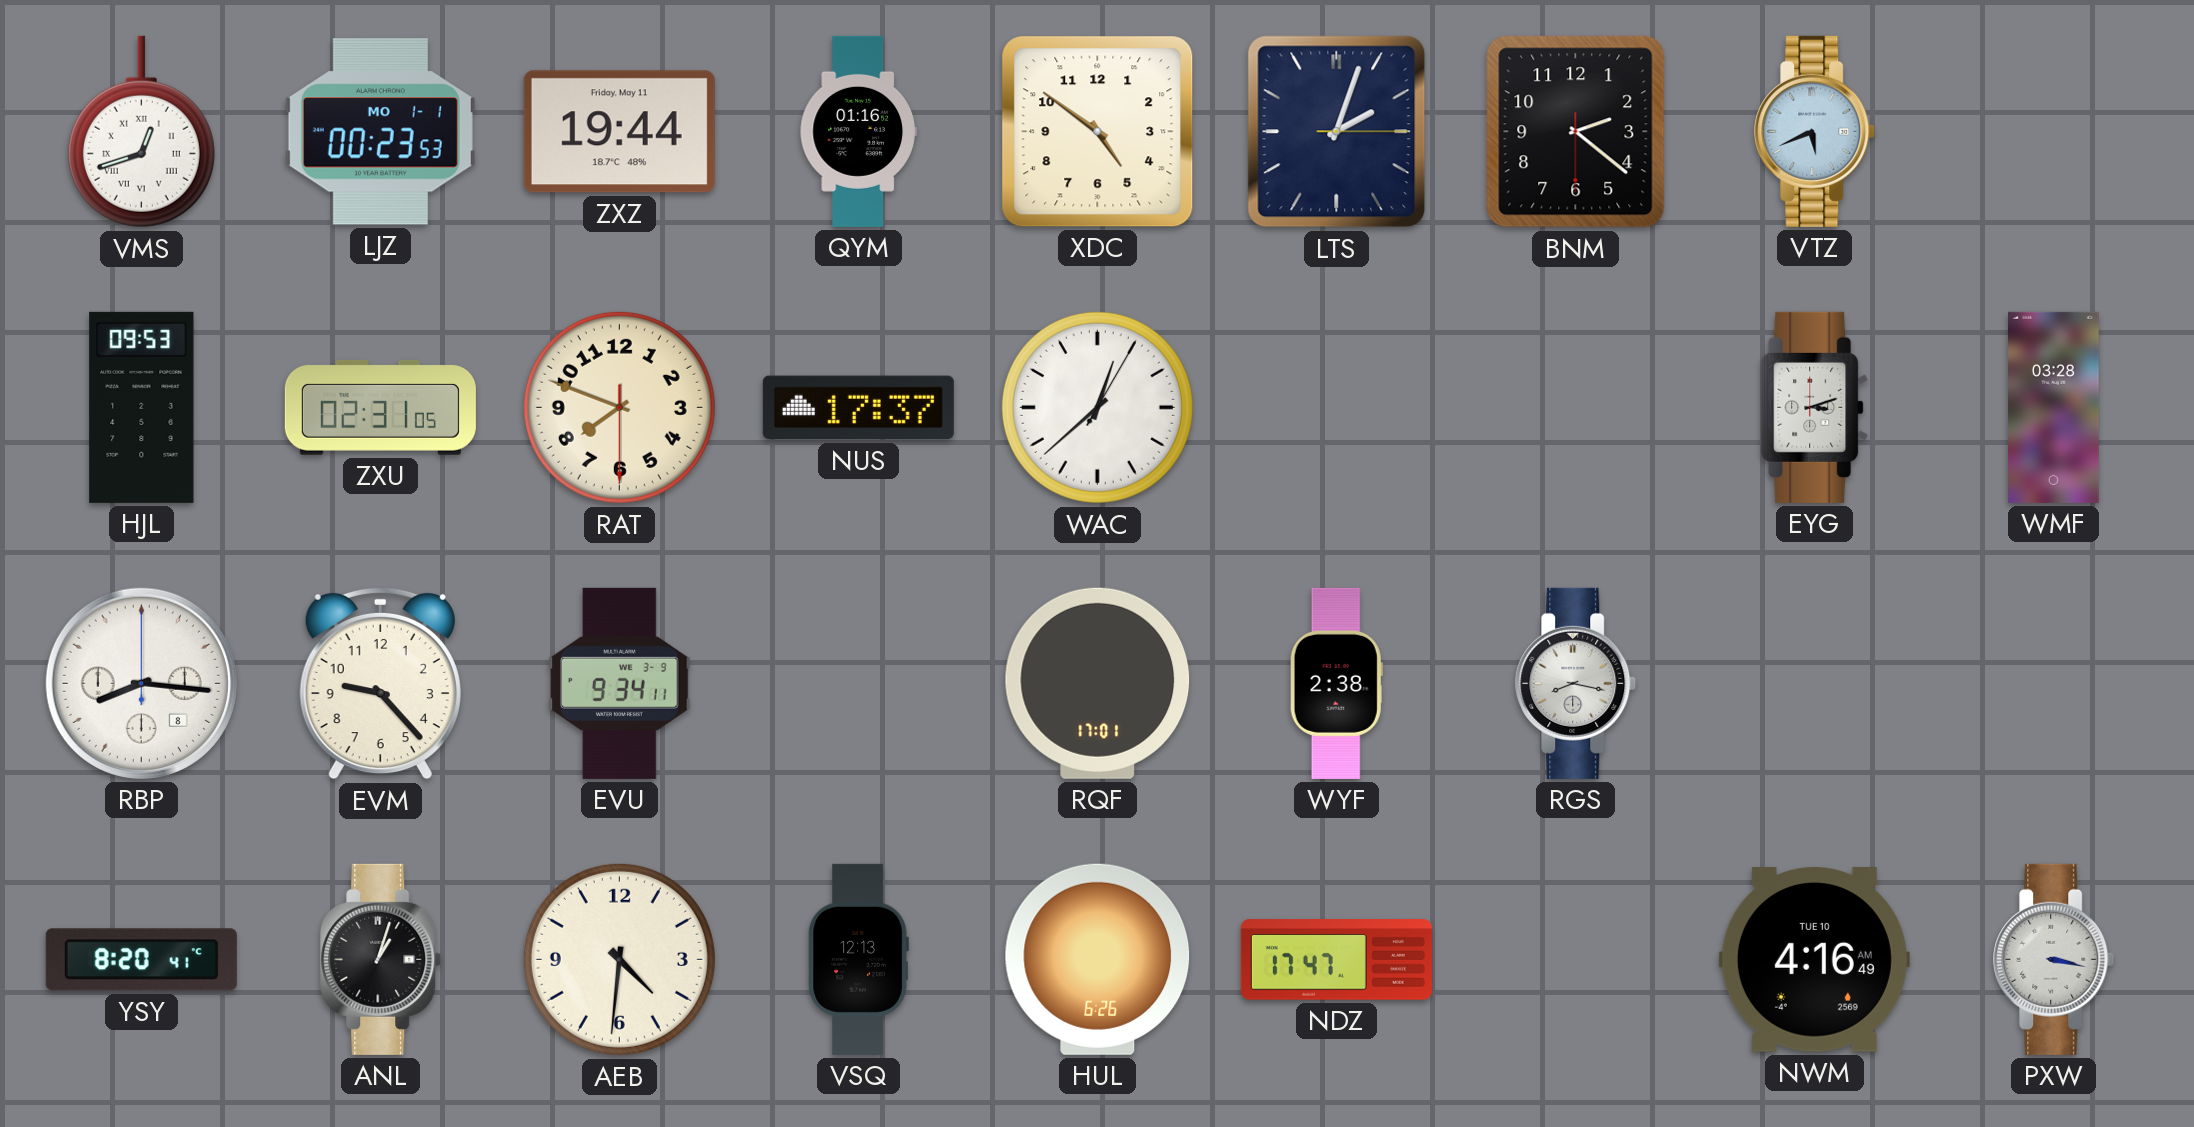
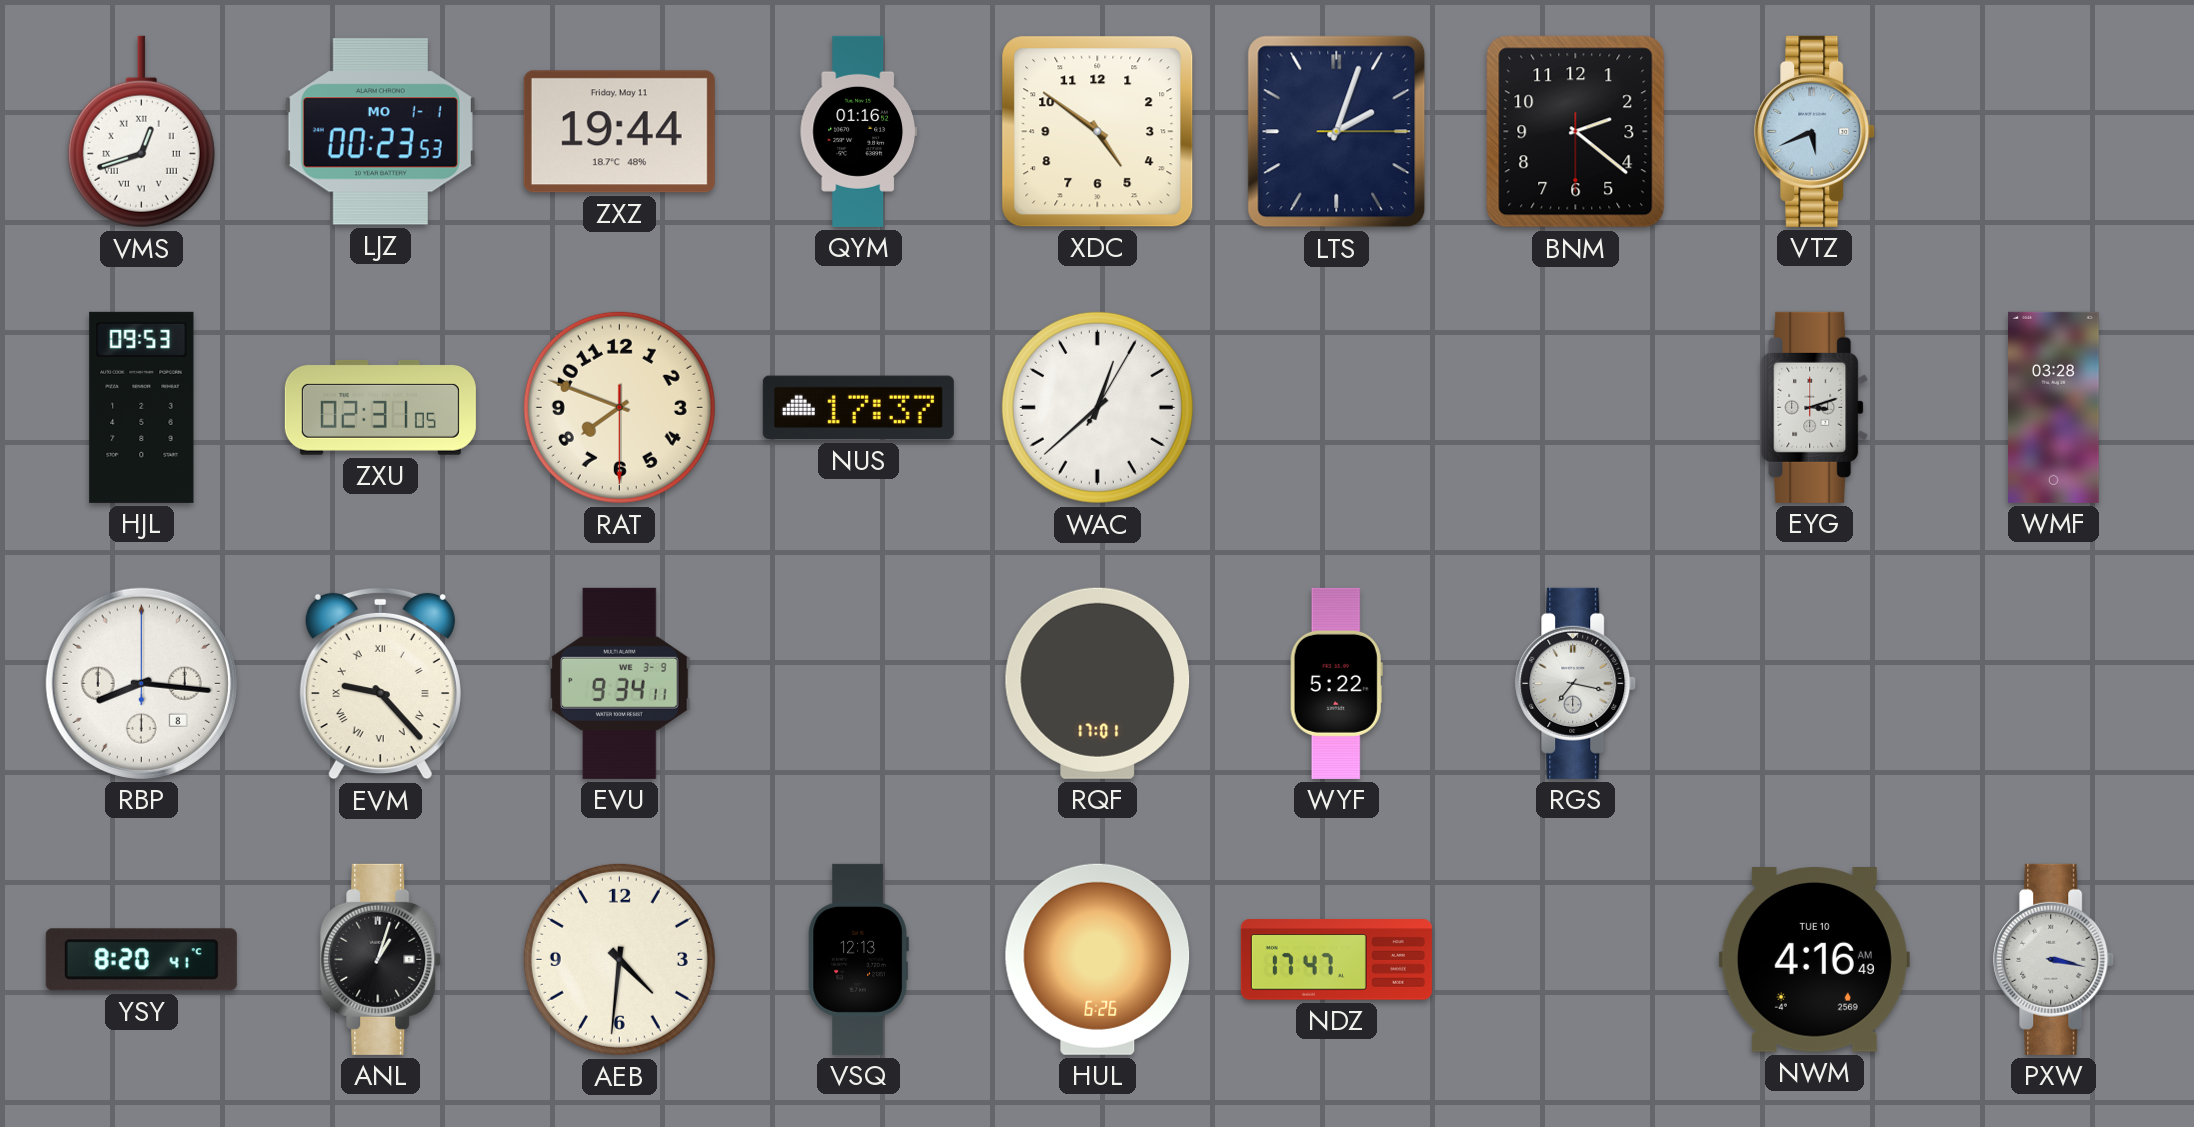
EVM numerals: Arabic -> Roman
WYF: 2:38 -> 5:22
RGS: 8:17 -> 7:17
